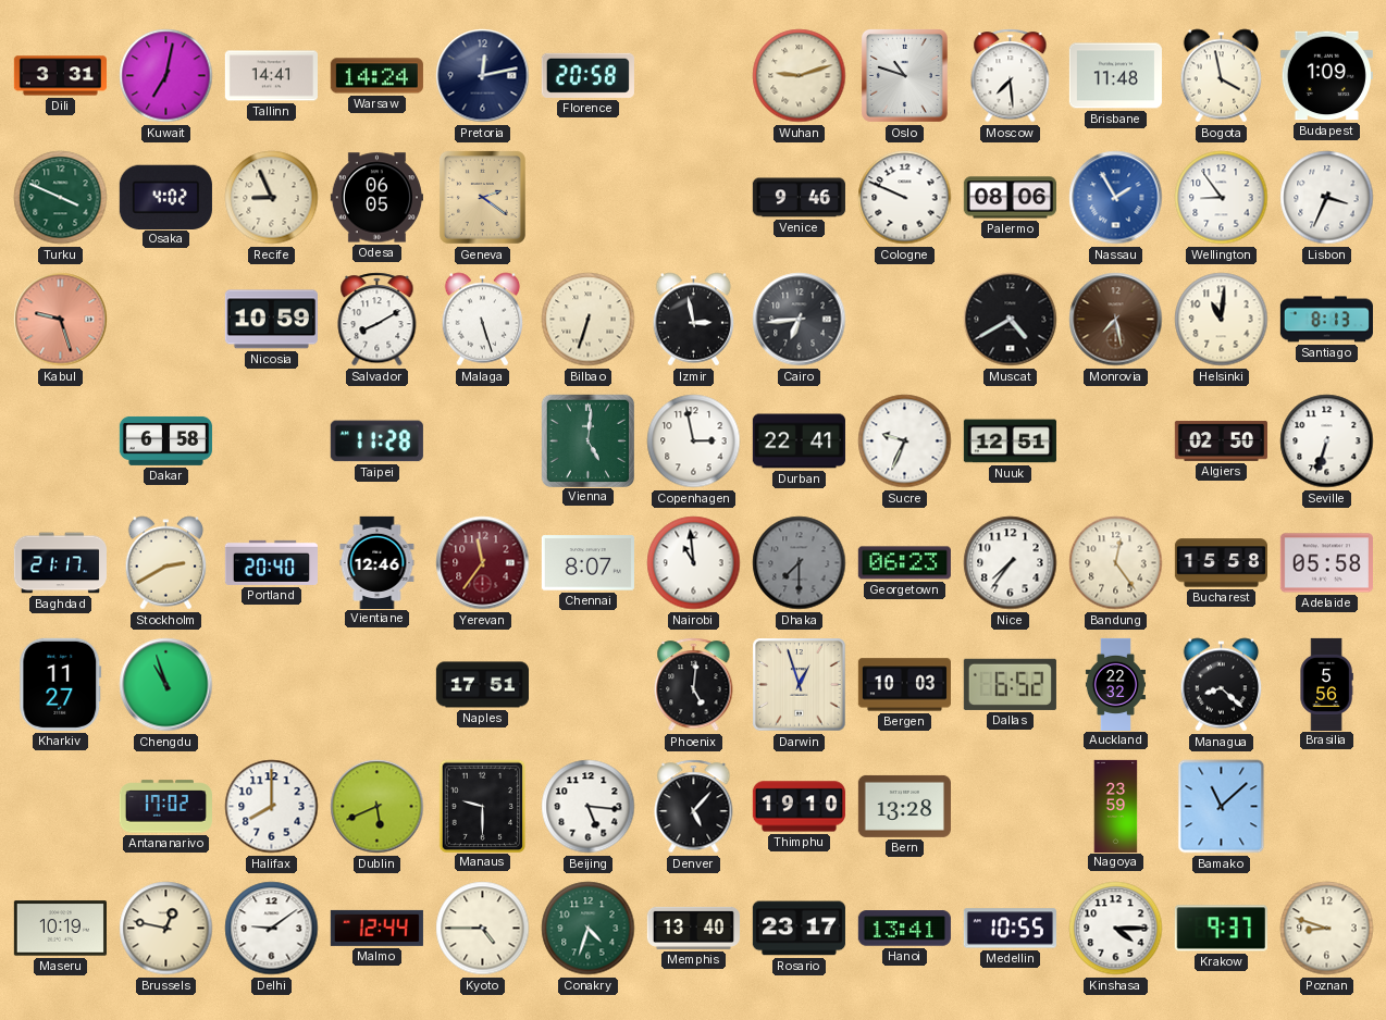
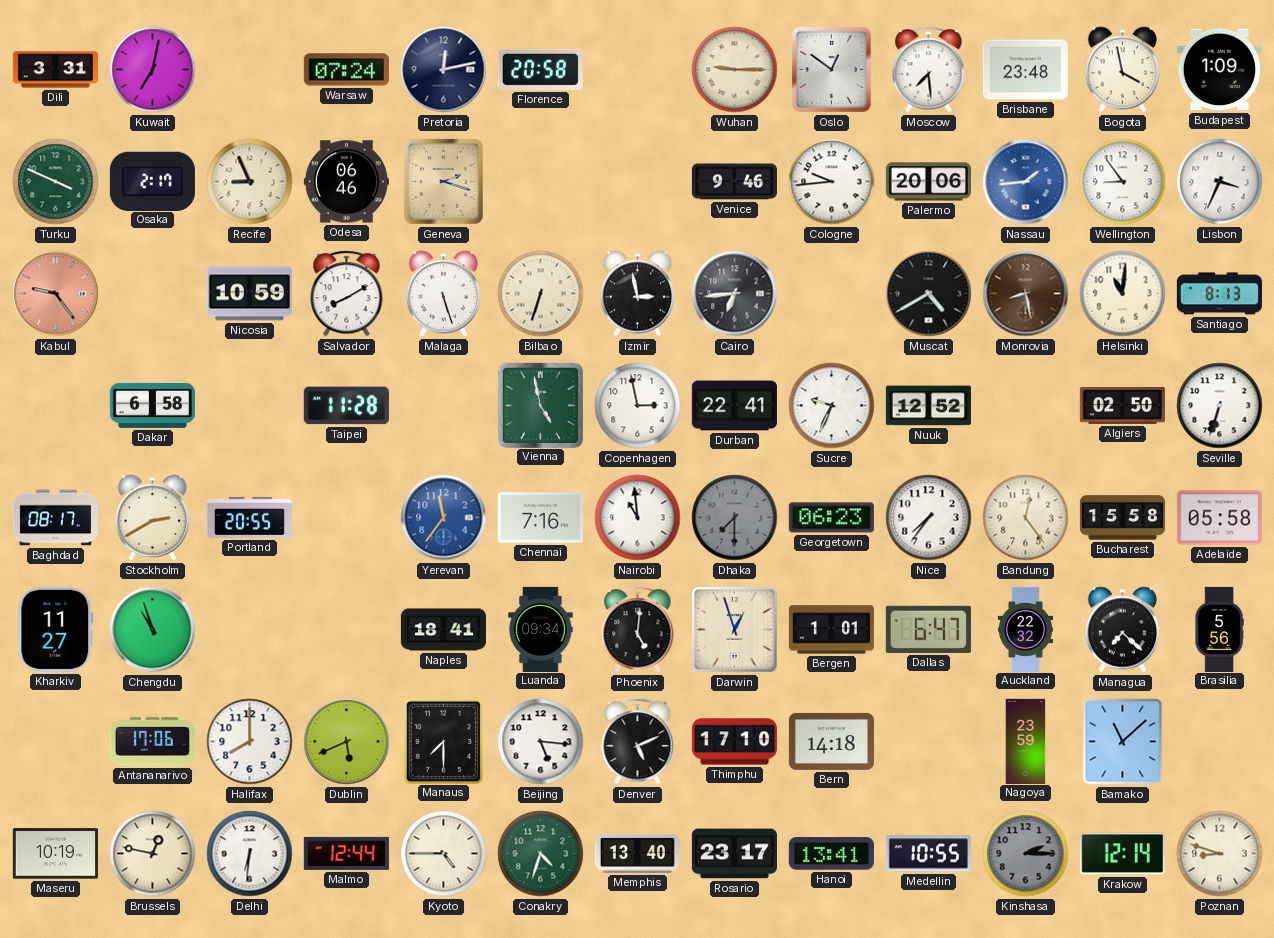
Tallinn: 14:41 -> none
Warsaw: 14:24 -> 07:24
Wuhan: 9:12 -> 9:15
Oslo: 10:48 -> 12:51
Brisbane: 11:48 -> 23:48
Osaka: 4:02 -> 2:17
Odesa: 06:05 -> 06:46
Geneva: 2:21 -> 2:18
Cologne: 9:49 -> 9:44
Palermo: 08:06 -> 20:06
Nassau: 1:55 -> 1:44
Kabul: 9:27 -> 9:24
Monrovia: 7:28 -> 8:28
Vienna: 5:01 -> 4:58
Nuuk: 12:51 -> 12:52
Baghdad: 21:17 -> 08:17
Portland: 20:40 -> 20:55
Vientiane: 12:46 -> none
Yerevan dial: burgundy -> blue
Chennai: 8:07 -> 7:16
Naples: 17:51 -> 18:41
Luanda: none -> 09:34
Bergen: 10:03 -> 1:01
Dallas: 6:52 -> 6:47
Managua: 8:22 -> 7:22
Antananarivo: 17:02 -> 17:06
Manaus: 9:30 -> 7:30
Denver: 5:07 -> 5:11
Thimphu: 19:10 -> 17:10
Bern: 13:28 -> 14:18
Delhi: 9:09 -> 6:31
Kinshasa: 4:15 -> 2:15
Kinshasa dial: white -> grey
Krakow: 9:37 -> 12:14
